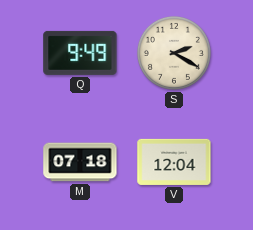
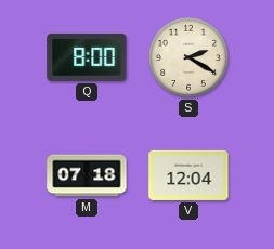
Q: 9:49 -> 8:00
